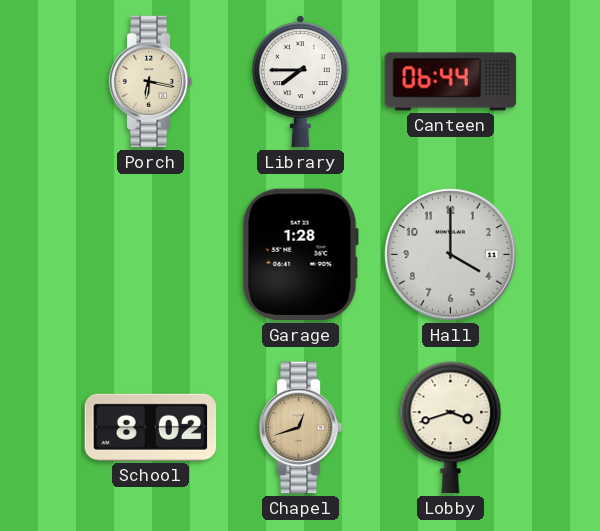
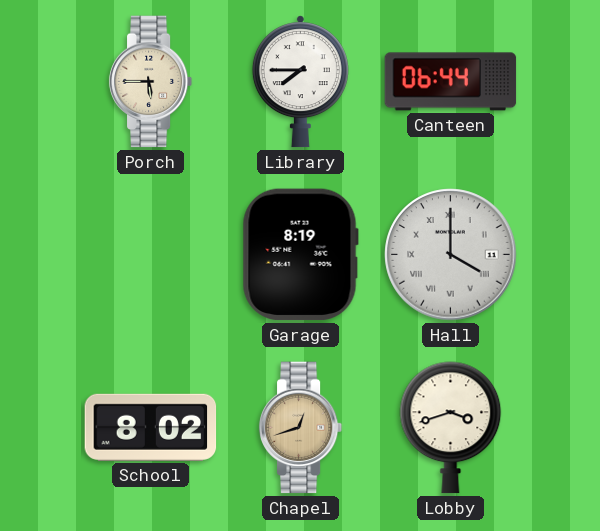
Porch: 6:17 -> 5:45
Garage: 1:28 -> 8:19
Hall numerals: Arabic -> Roman
